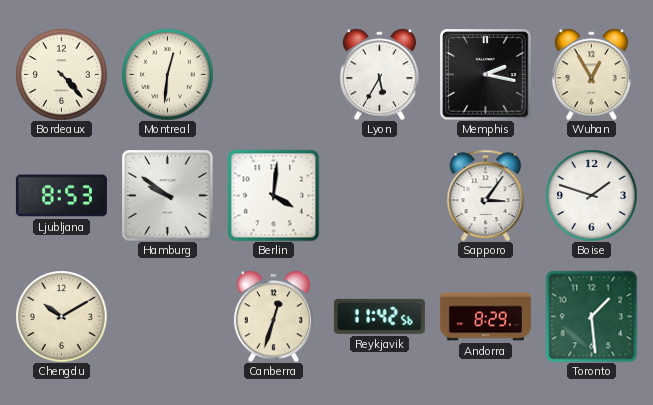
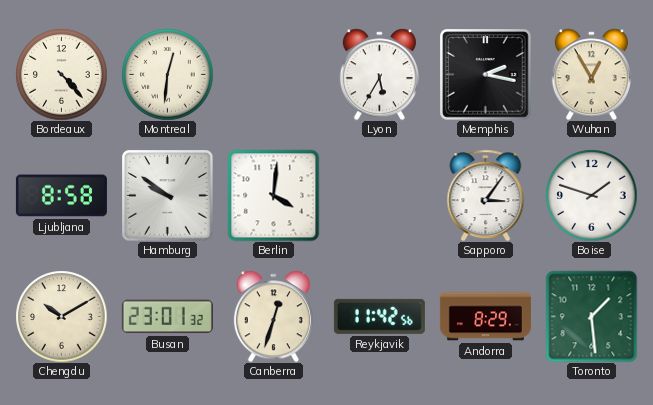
Ljubljana: 8:53 -> 8:58
Busan: none -> 23:01
